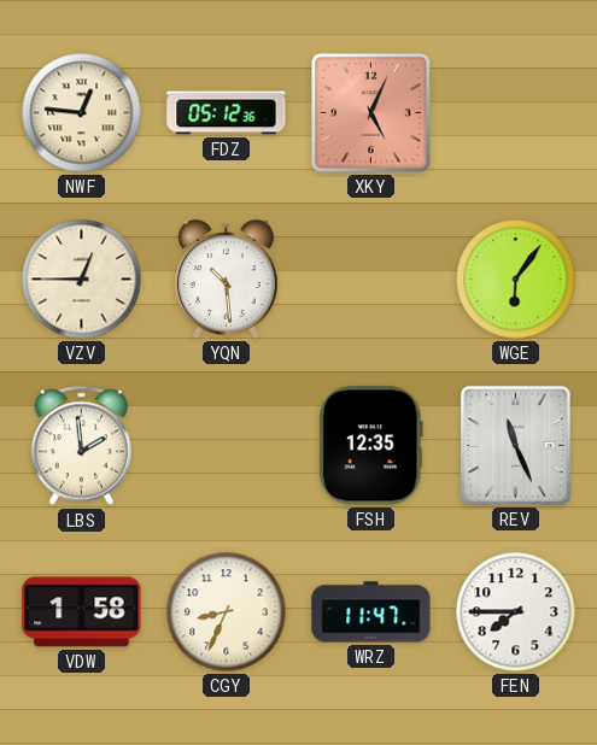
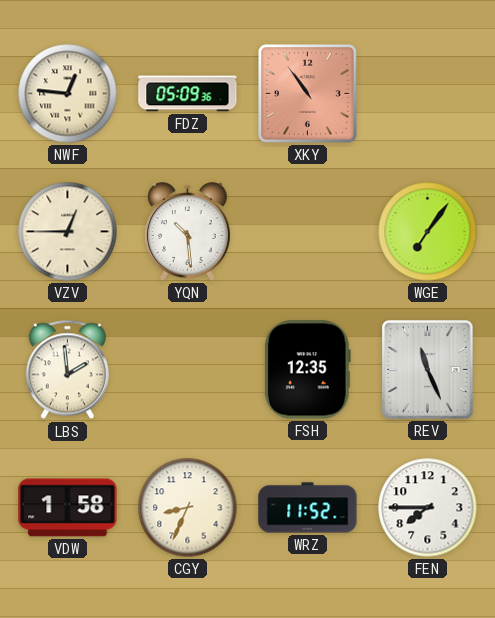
FDZ: 05:12 -> 05:09
XKY: 5:04 -> 10:54
WGE: 6:06 -> 7:06
WRZ: 11:47 -> 11:52
